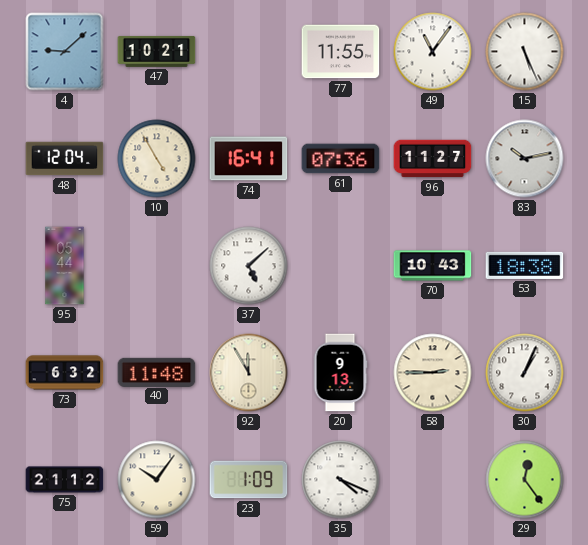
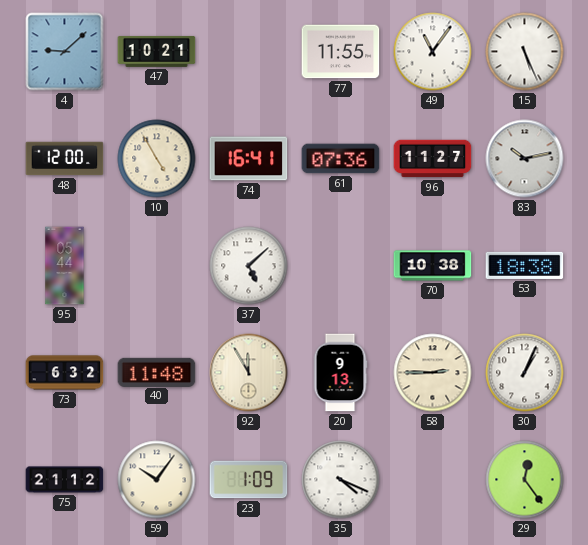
48: 12:04 -> 12:00
70: 10:43 -> 10:38
